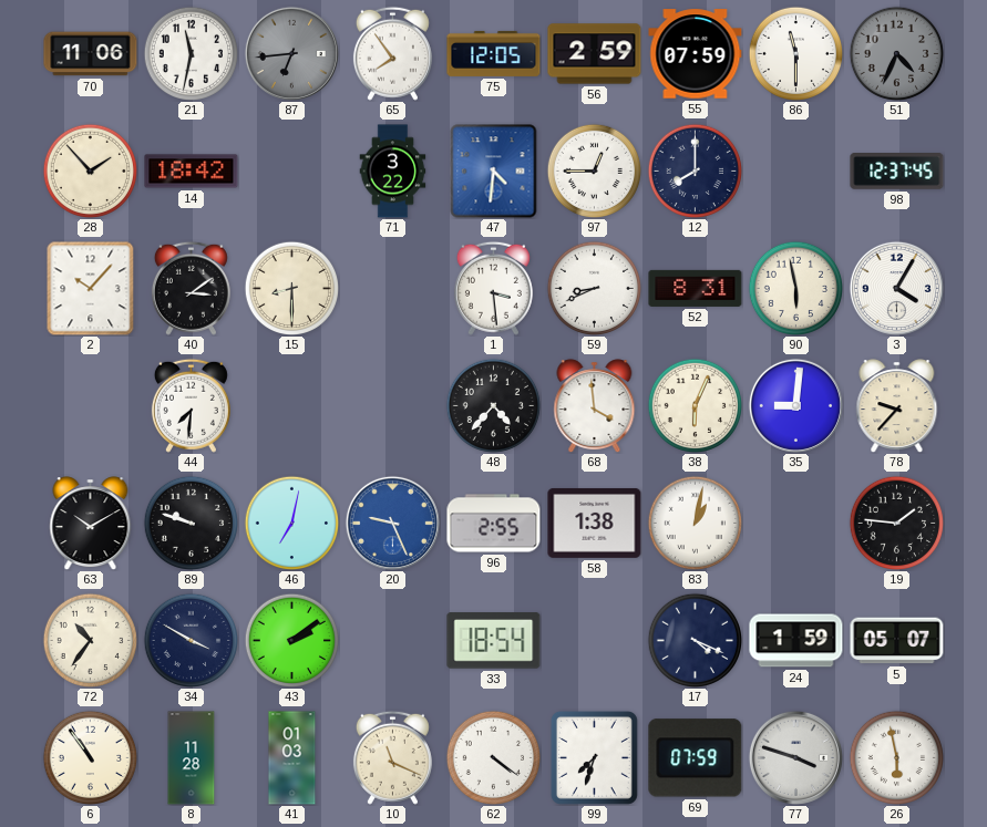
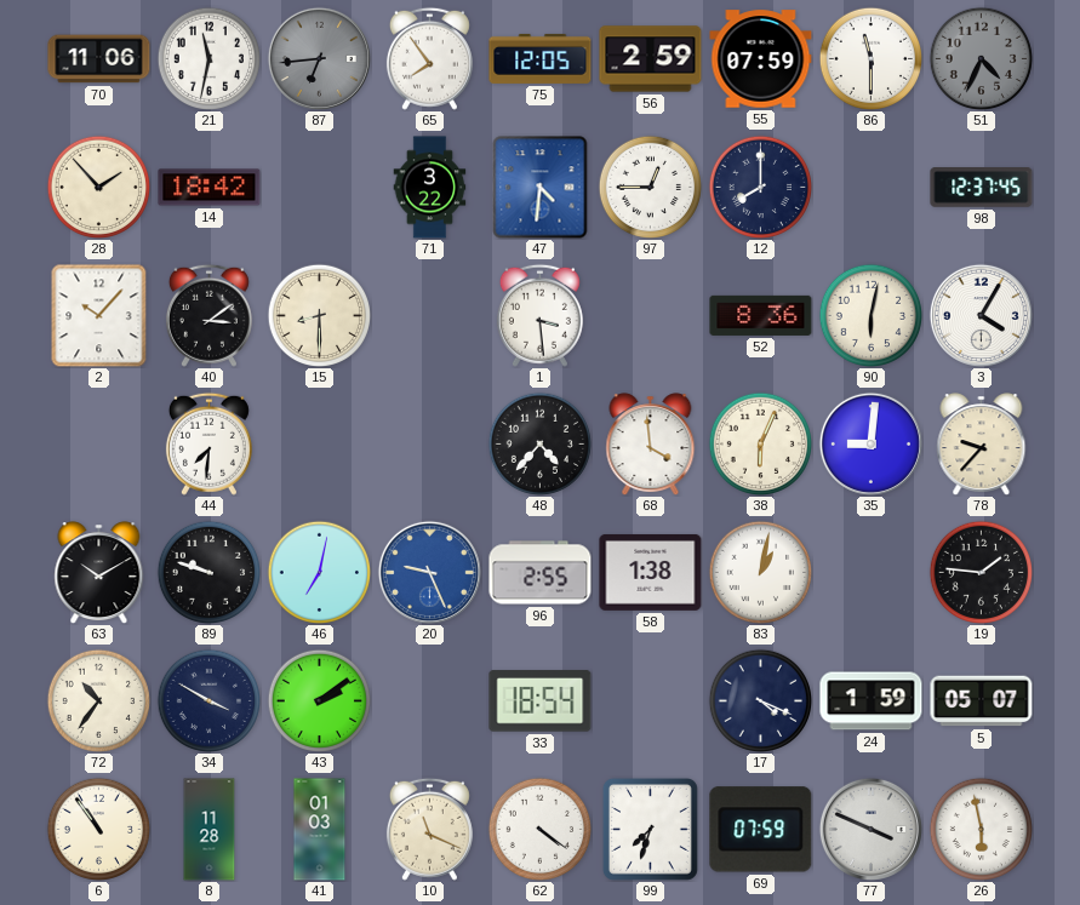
59: 8:41 -> none
52: 8:31 -> 8:36
90: 5:58 -> 6:02
77: 3:48 -> 3:49
